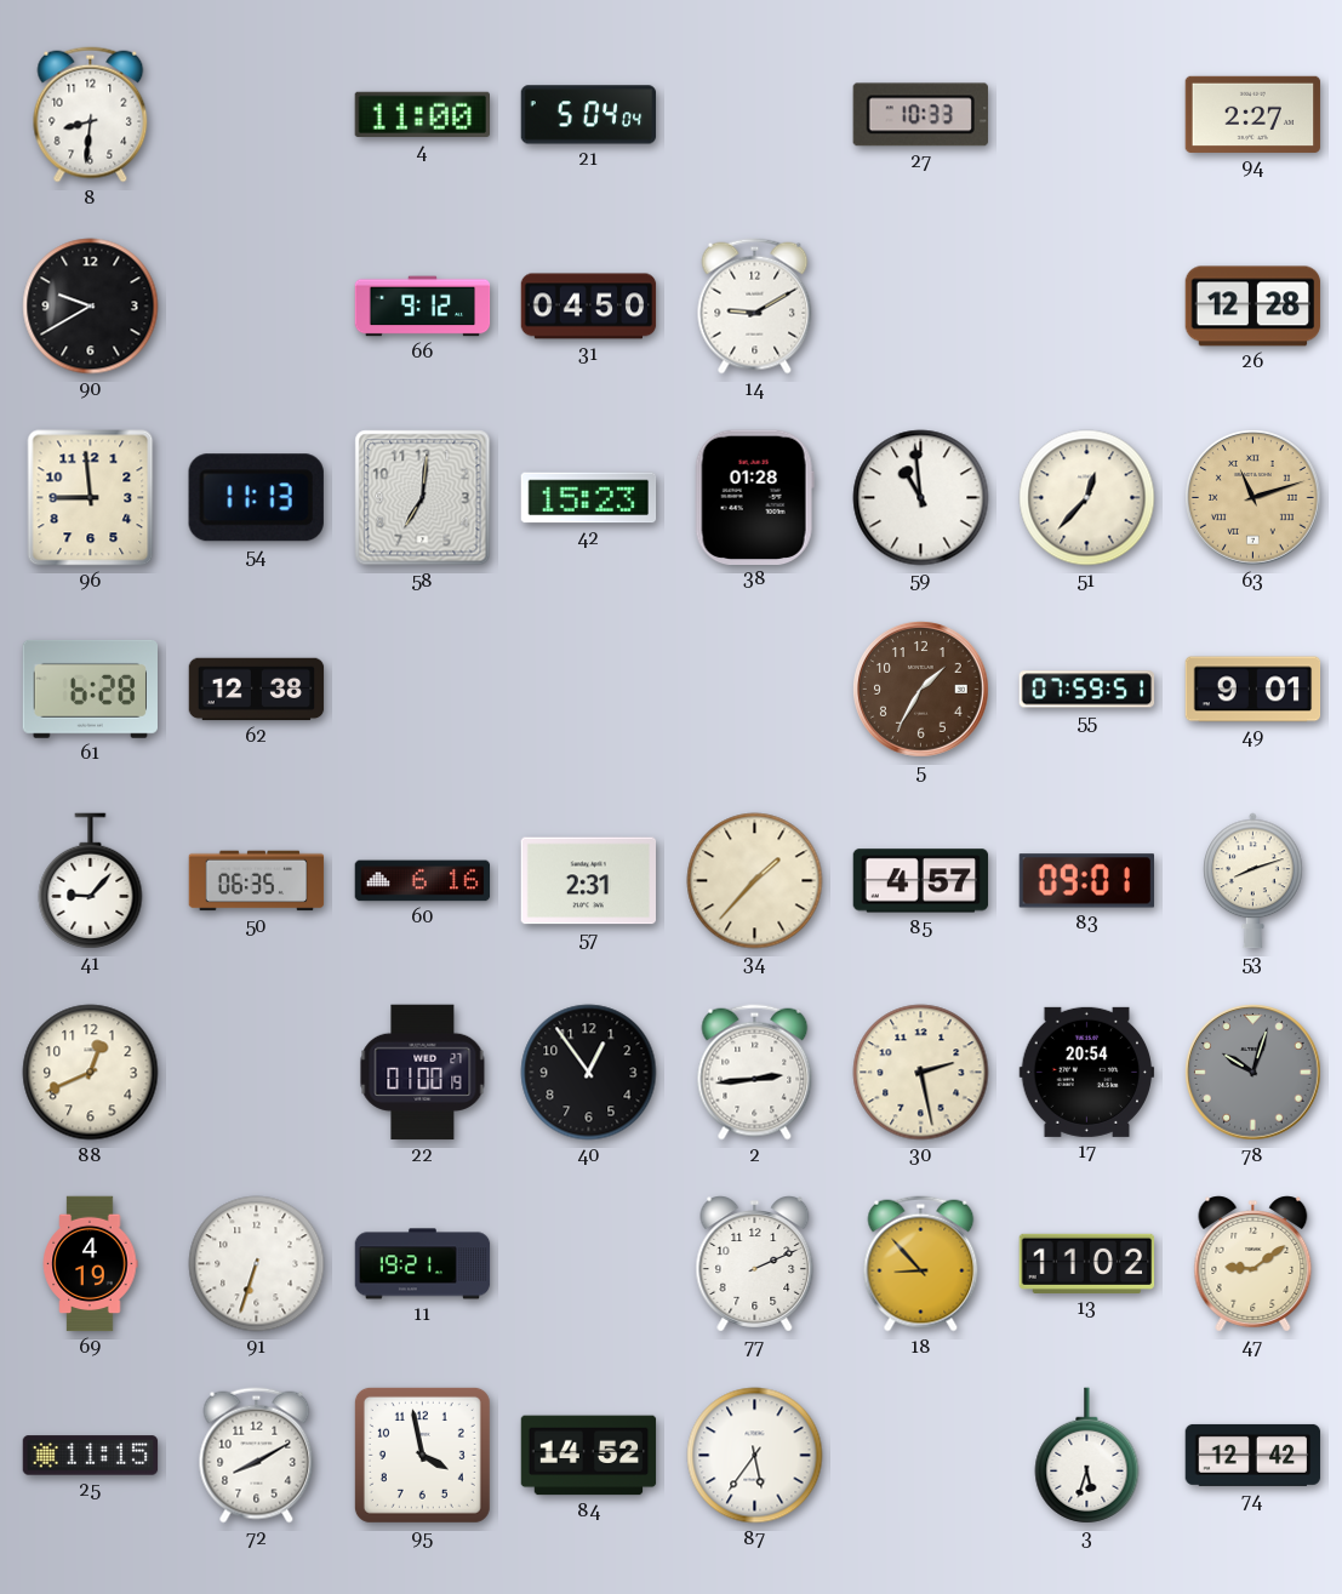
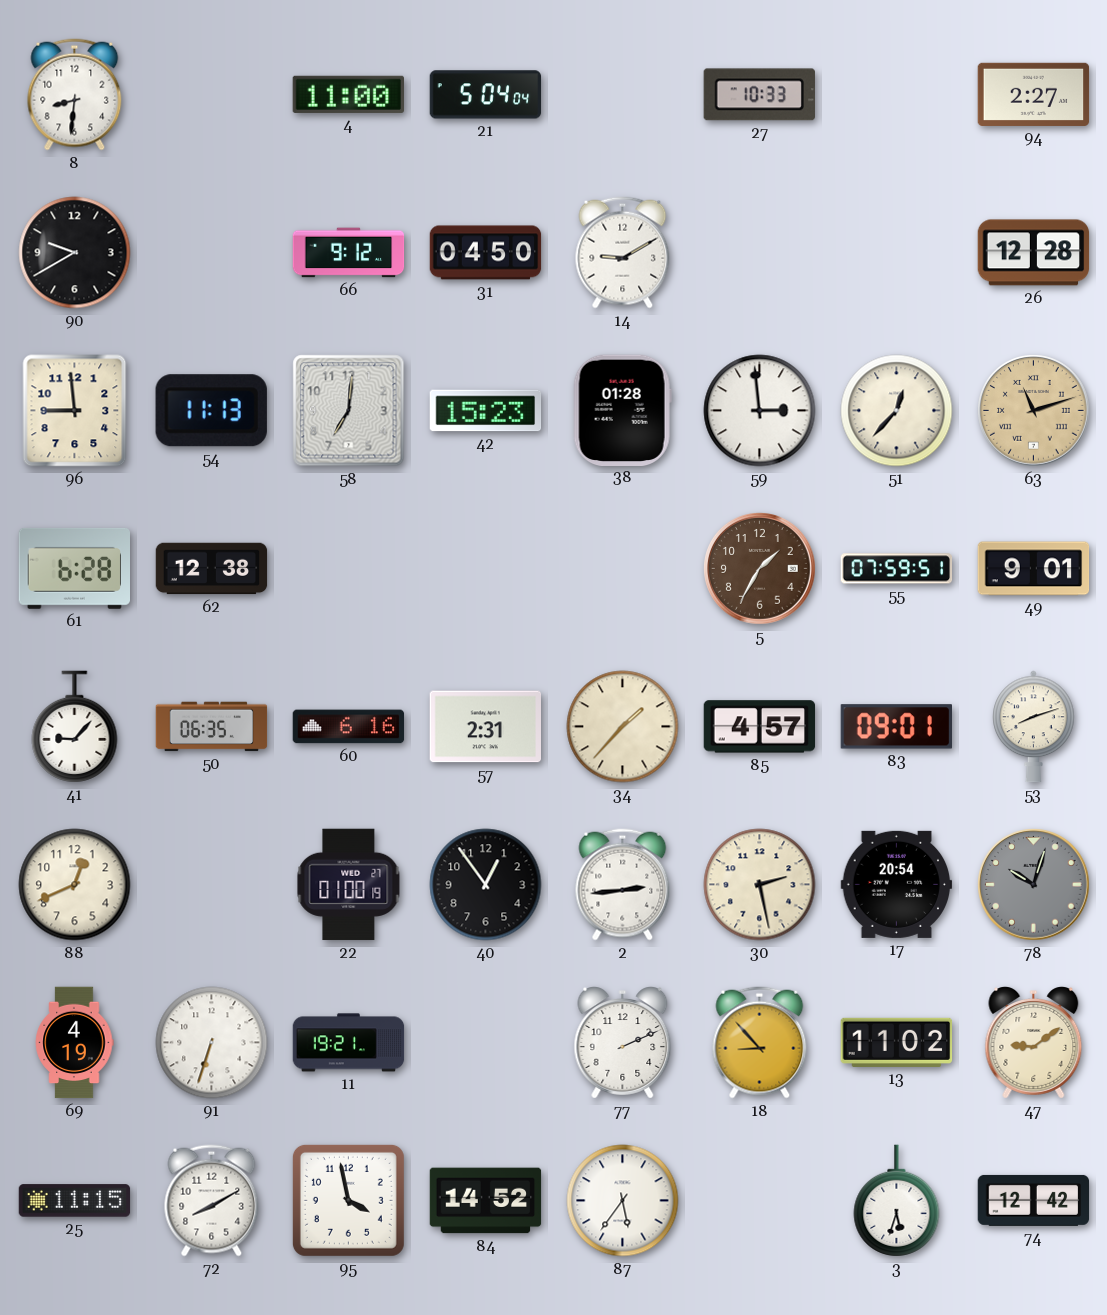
59: 10:59 -> 2:59
